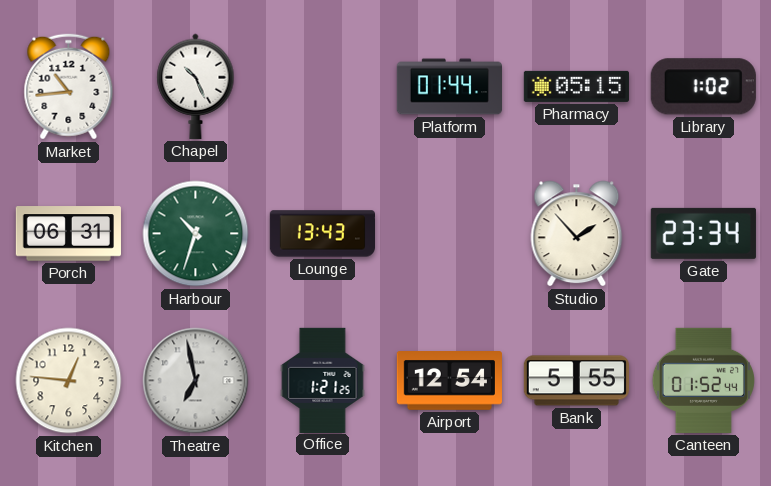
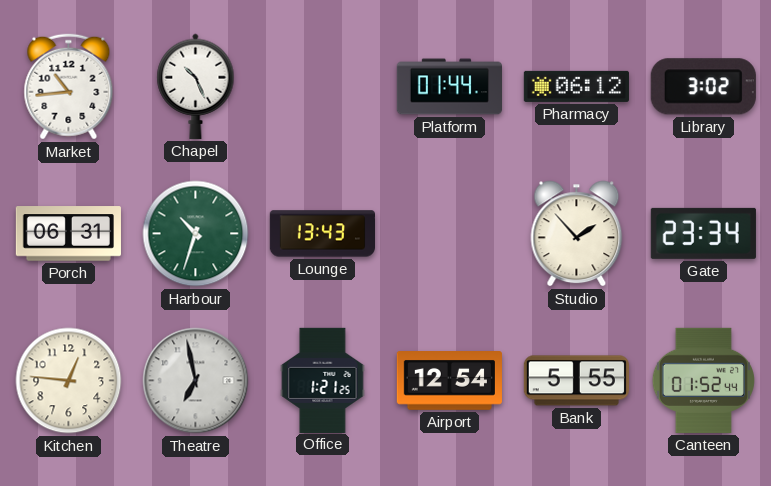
Pharmacy: 05:15 -> 06:12
Library: 1:02 -> 3:02
